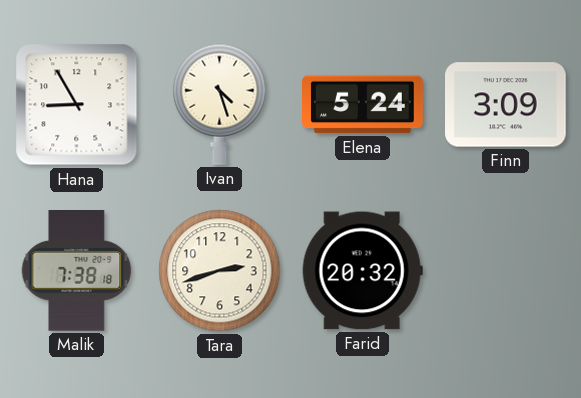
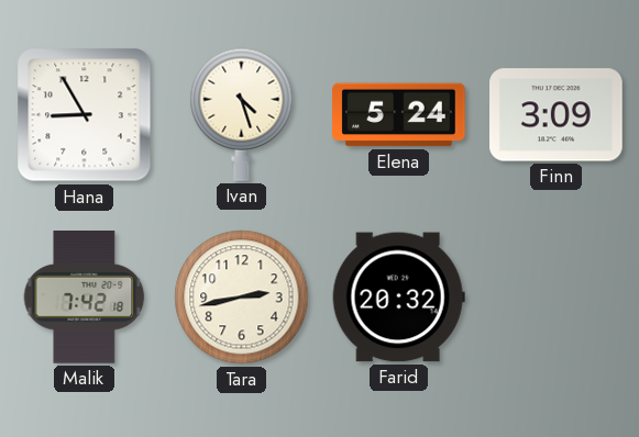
Malik: 7:38 -> 7:42
Tara: 2:42 -> 2:43
